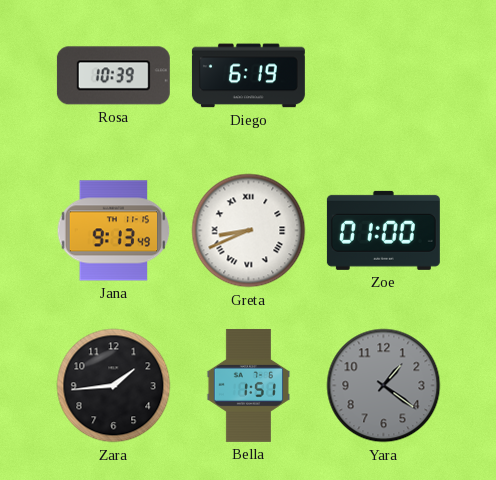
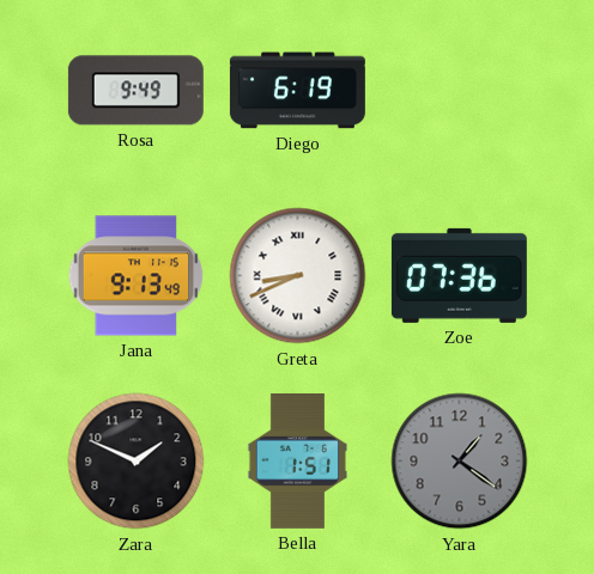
Rosa: 10:39 -> 9:49
Zoe: 01:00 -> 07:36
Zara: 1:44 -> 1:49
